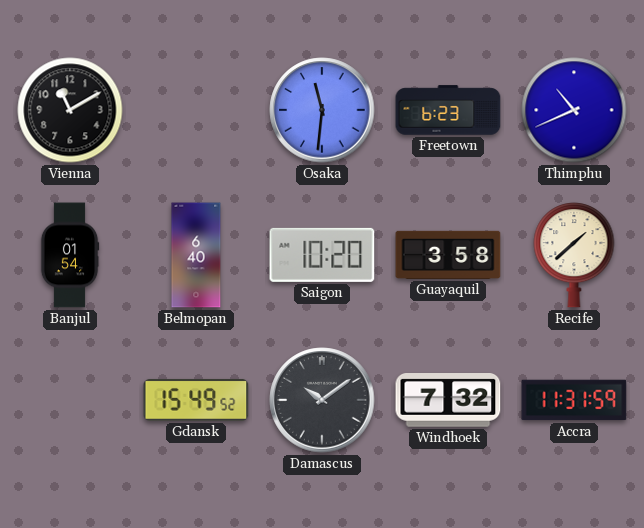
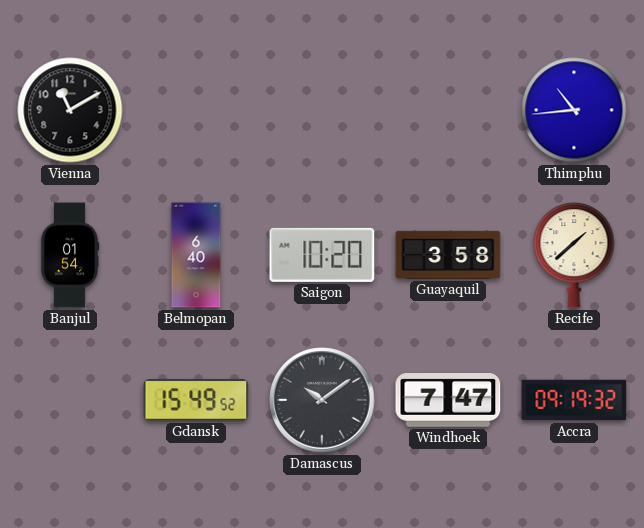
Osaka: 11:31 -> none
Freetown: 6:23 -> none
Thimphu: 10:41 -> 10:44
Windhoek: 7:32 -> 7:47
Accra: 11:31 -> 09:19
